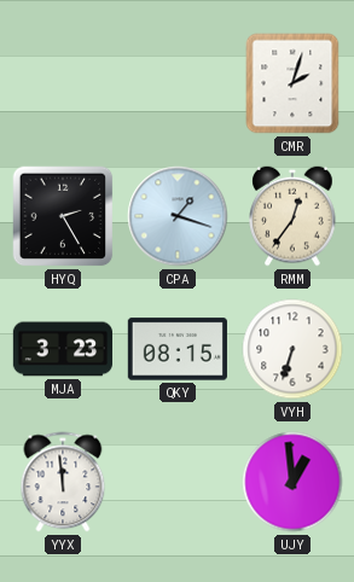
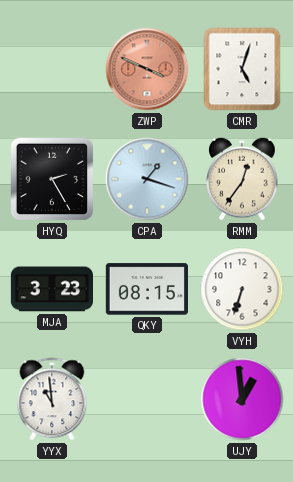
ZWP: none -> 3:49
CMR: 2:03 -> 5:03
YYX: 11:59 -> 10:59
